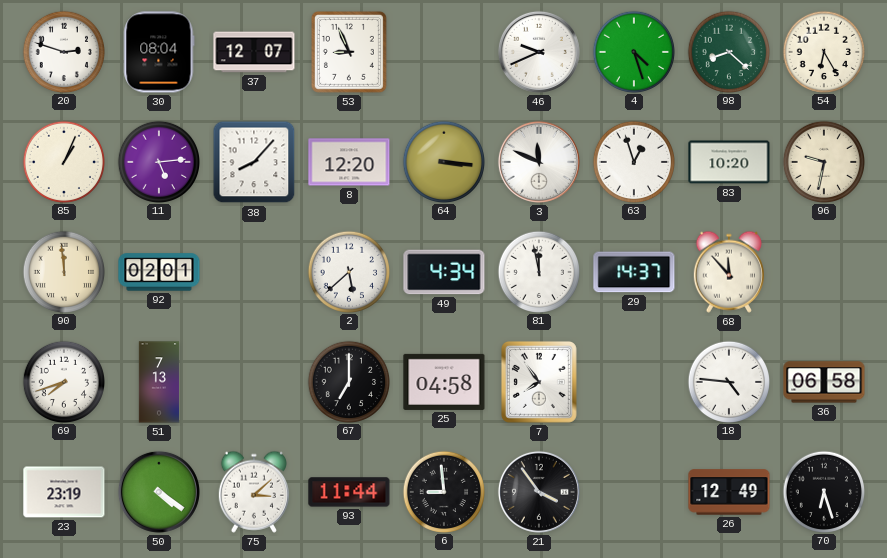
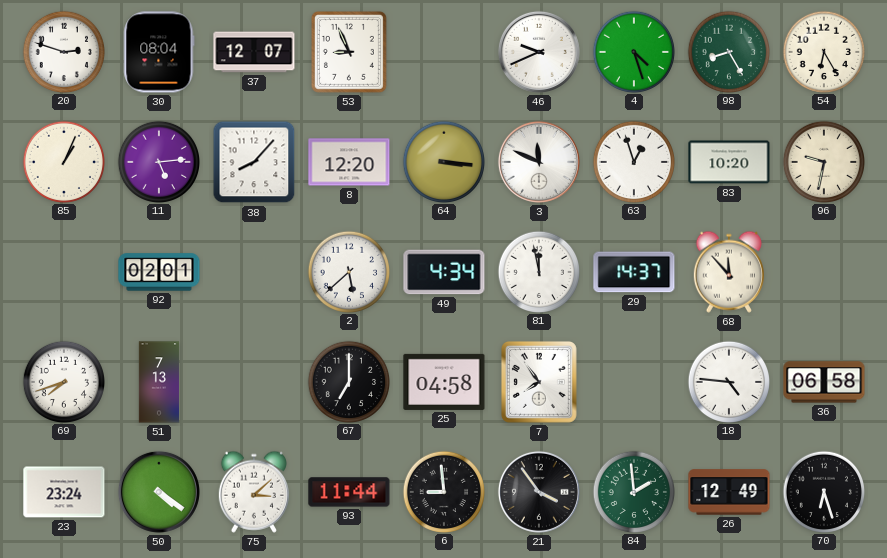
98: 8:22 -> 8:25
90: 11:59 -> none
23: 23:19 -> 23:24
84: none -> 1:59
